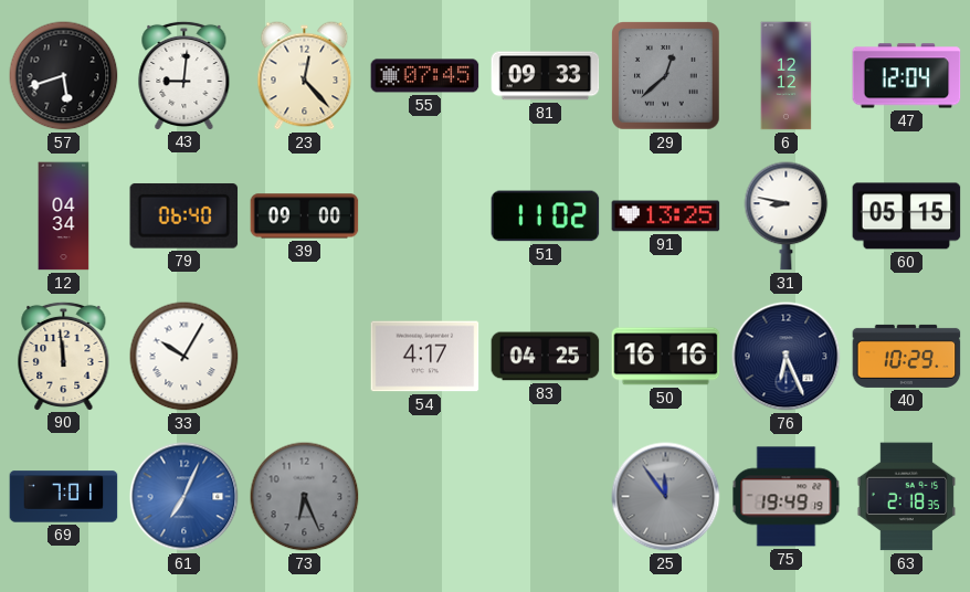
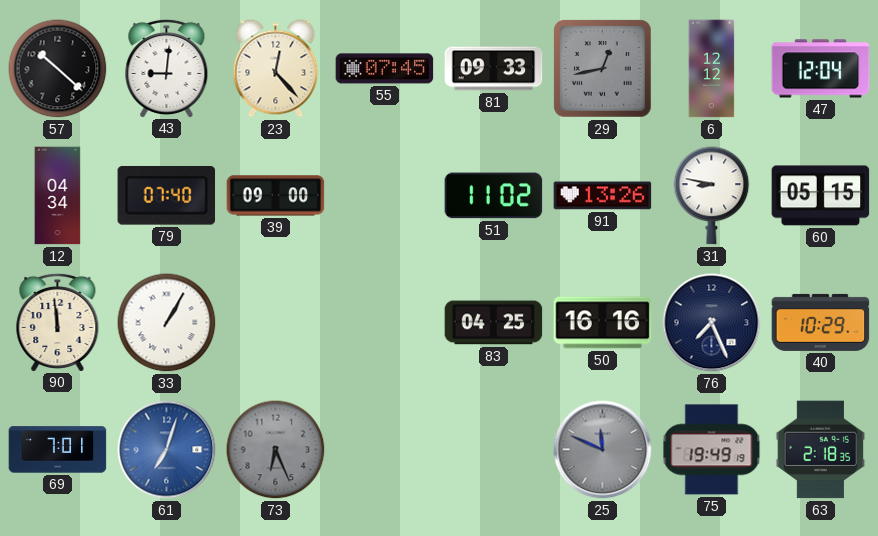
57: 5:42 -> 10:22
29: 12:38 -> 12:43
79: 06:40 -> 07:40
91: 13:25 -> 13:26
33: 10:05 -> 1:05
54: 4:17 -> none
76: 6:26 -> 7:26
61: 7:04 -> 7:03
25: 11:54 -> 11:49
